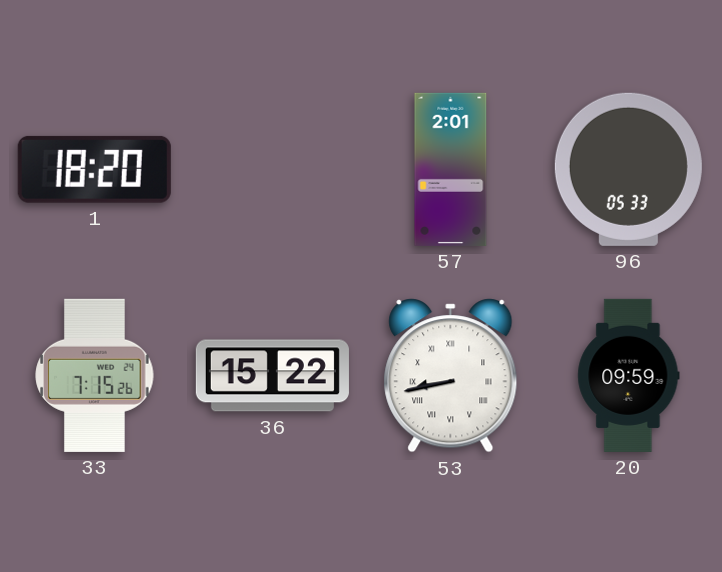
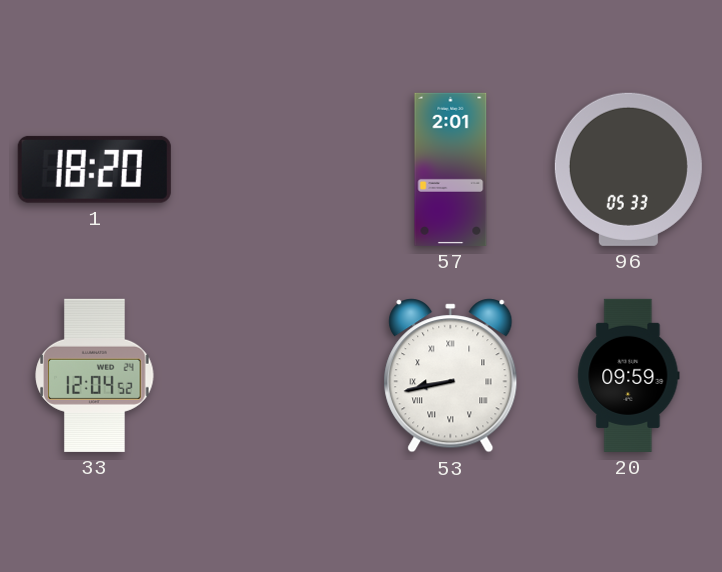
33: 7:15 -> 12:04
36: 15:22 -> none
